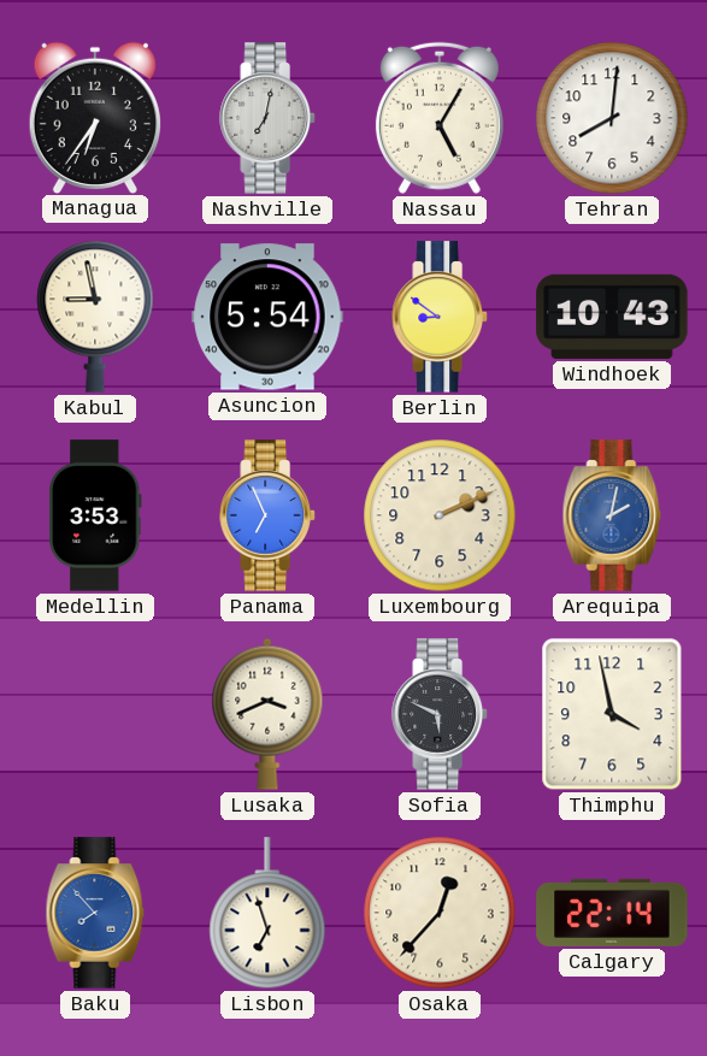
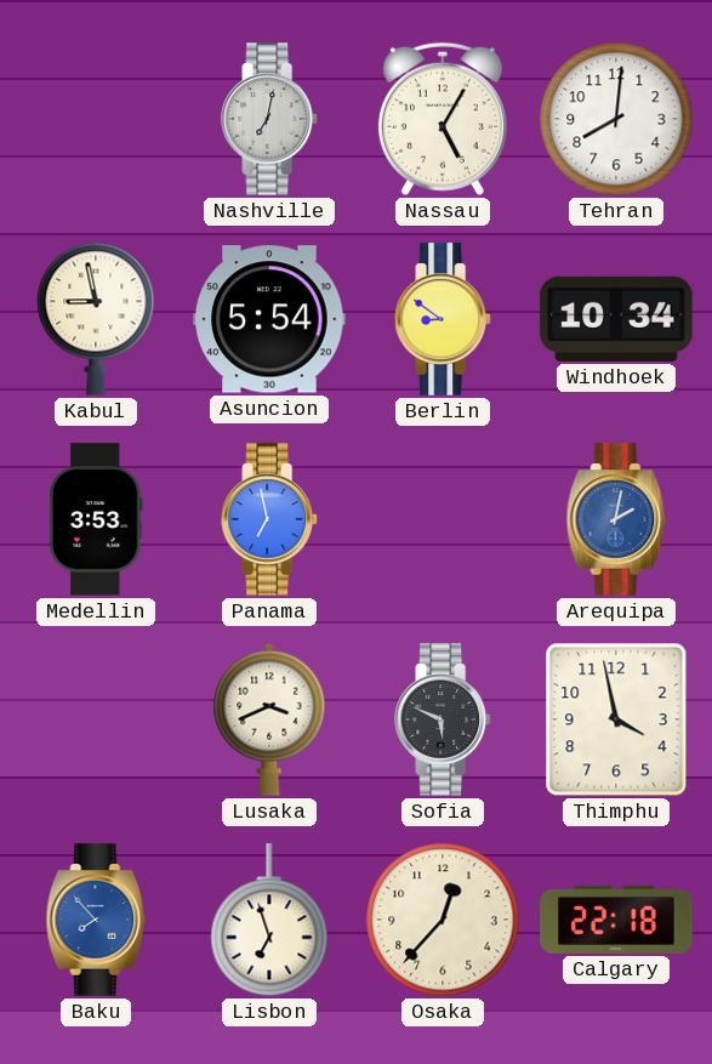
Managua: 6:36 -> none
Windhoek: 10:43 -> 10:34
Panama: 6:56 -> 6:58
Luxembourg: 2:11 -> none
Calgary: 22:14 -> 22:18
